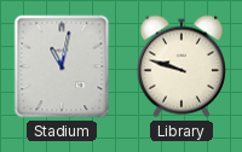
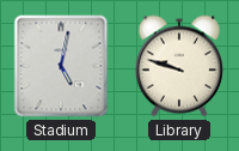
Stadium: 11:02 -> 5:02
